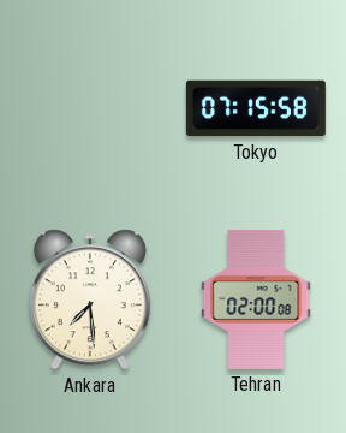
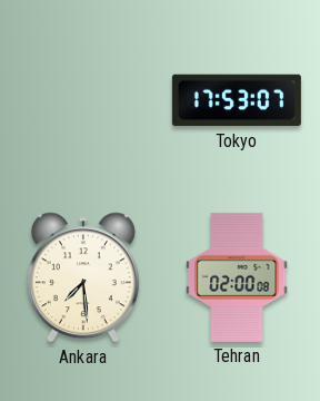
Tokyo: 07:15 -> 17:53
